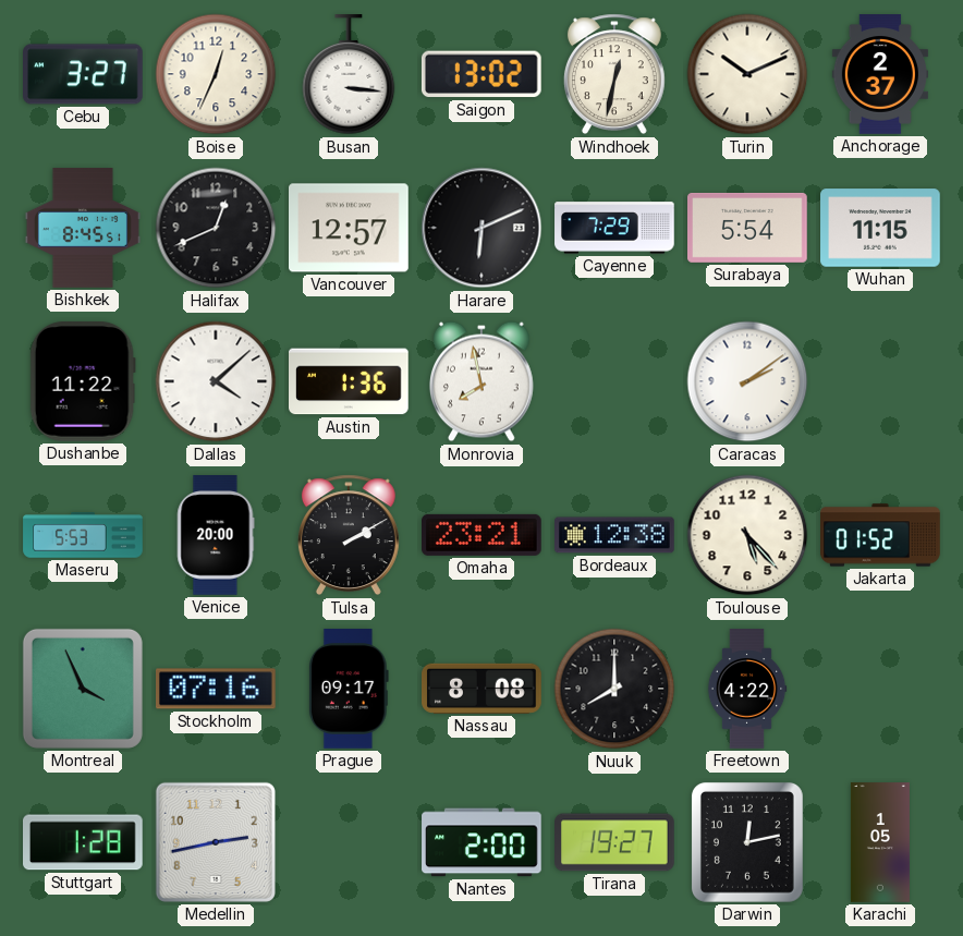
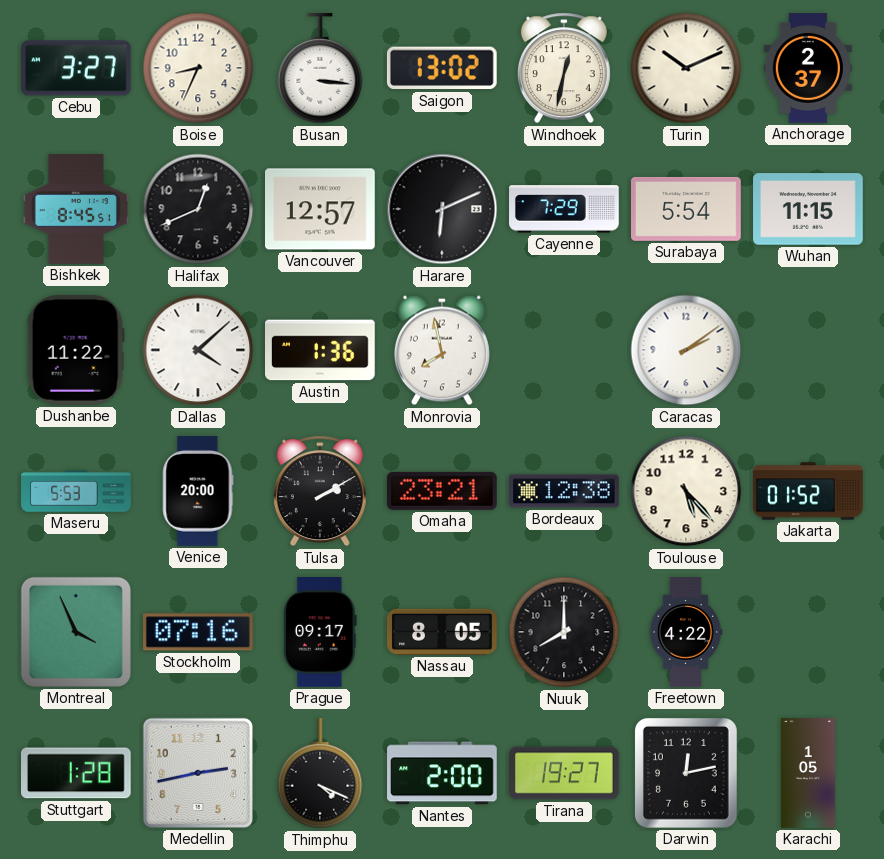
Boise: 12:34 -> 8:34
Nassau: 8:08 -> 8:05
Thimphu: none -> 4:19
